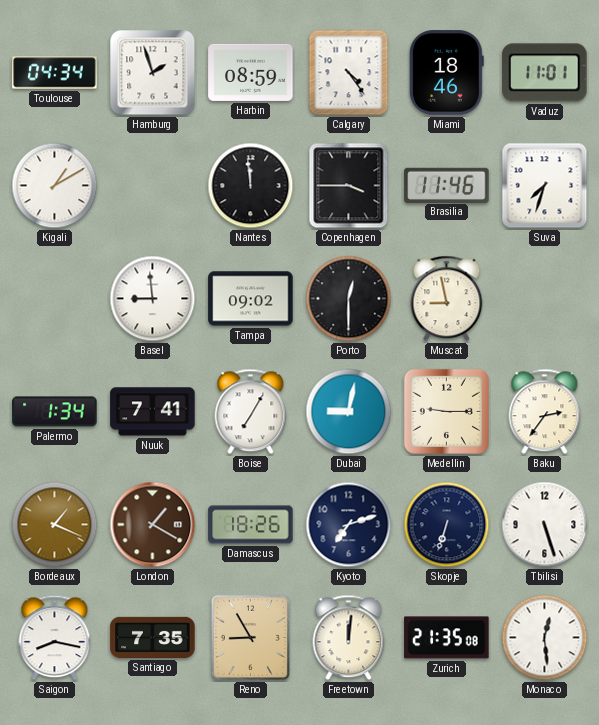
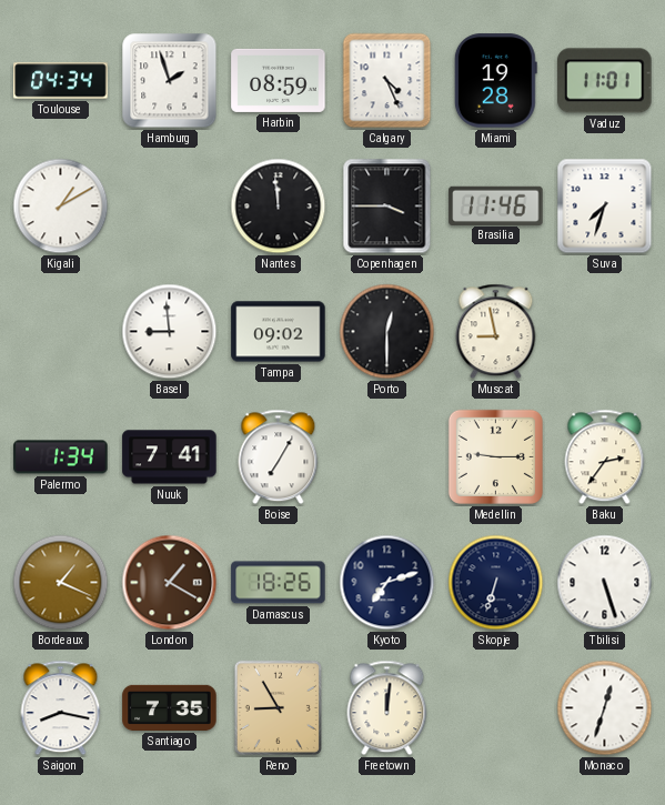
Calgary: 4:24 -> 4:26
Miami: 18:46 -> 19:28
Dubai: 9:02 -> none
Zurich: 21:35 -> none
Monaco: 12:29 -> 12:33
